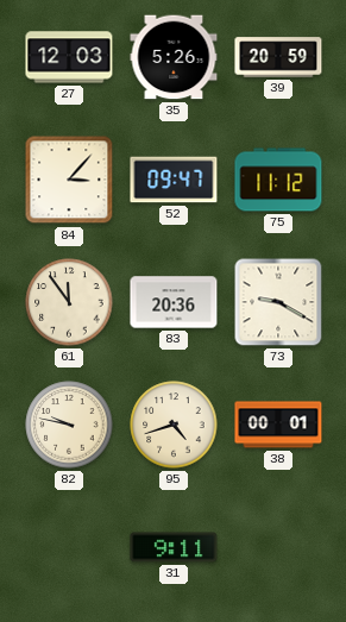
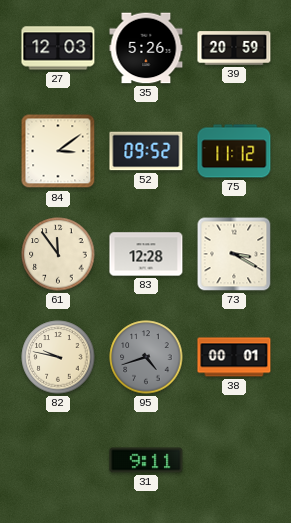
84: 3:07 -> 3:09
52: 09:47 -> 09:52
83: 20:36 -> 12:28
73: 9:20 -> 3:20
95 dial: cream -> grey
